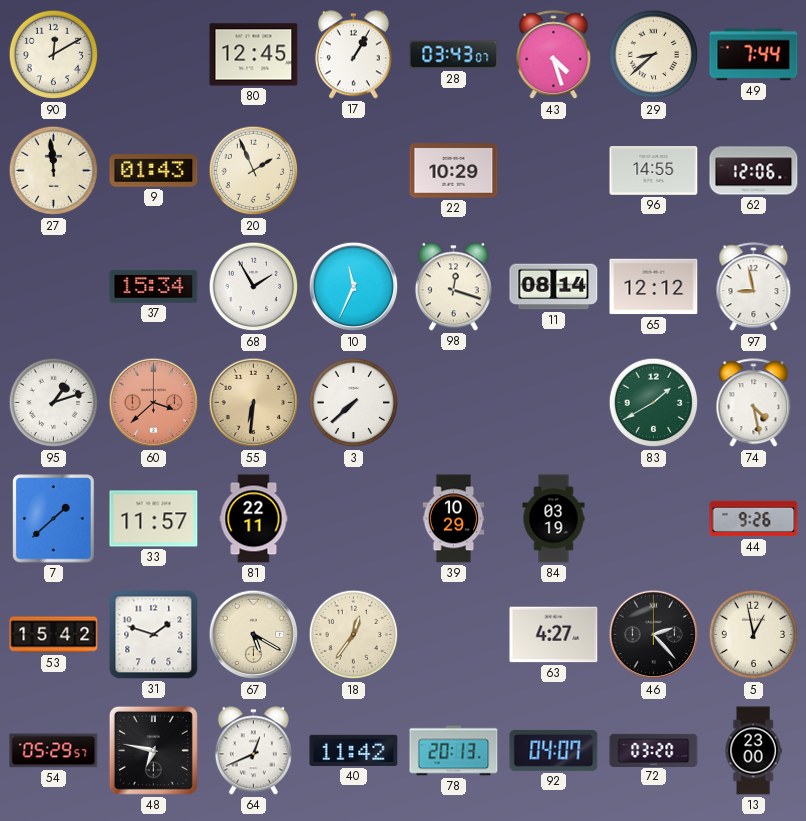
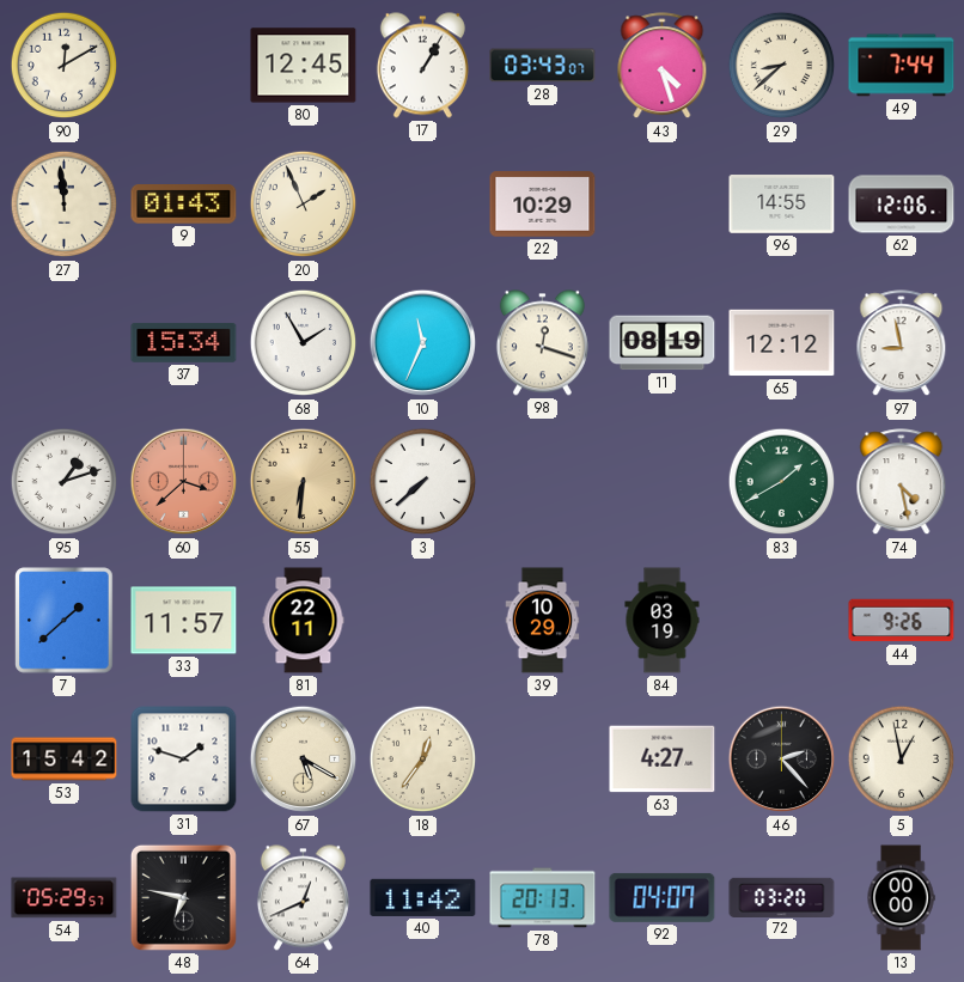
11: 08:14 -> 08:19
13: 23:00 -> 00:00
